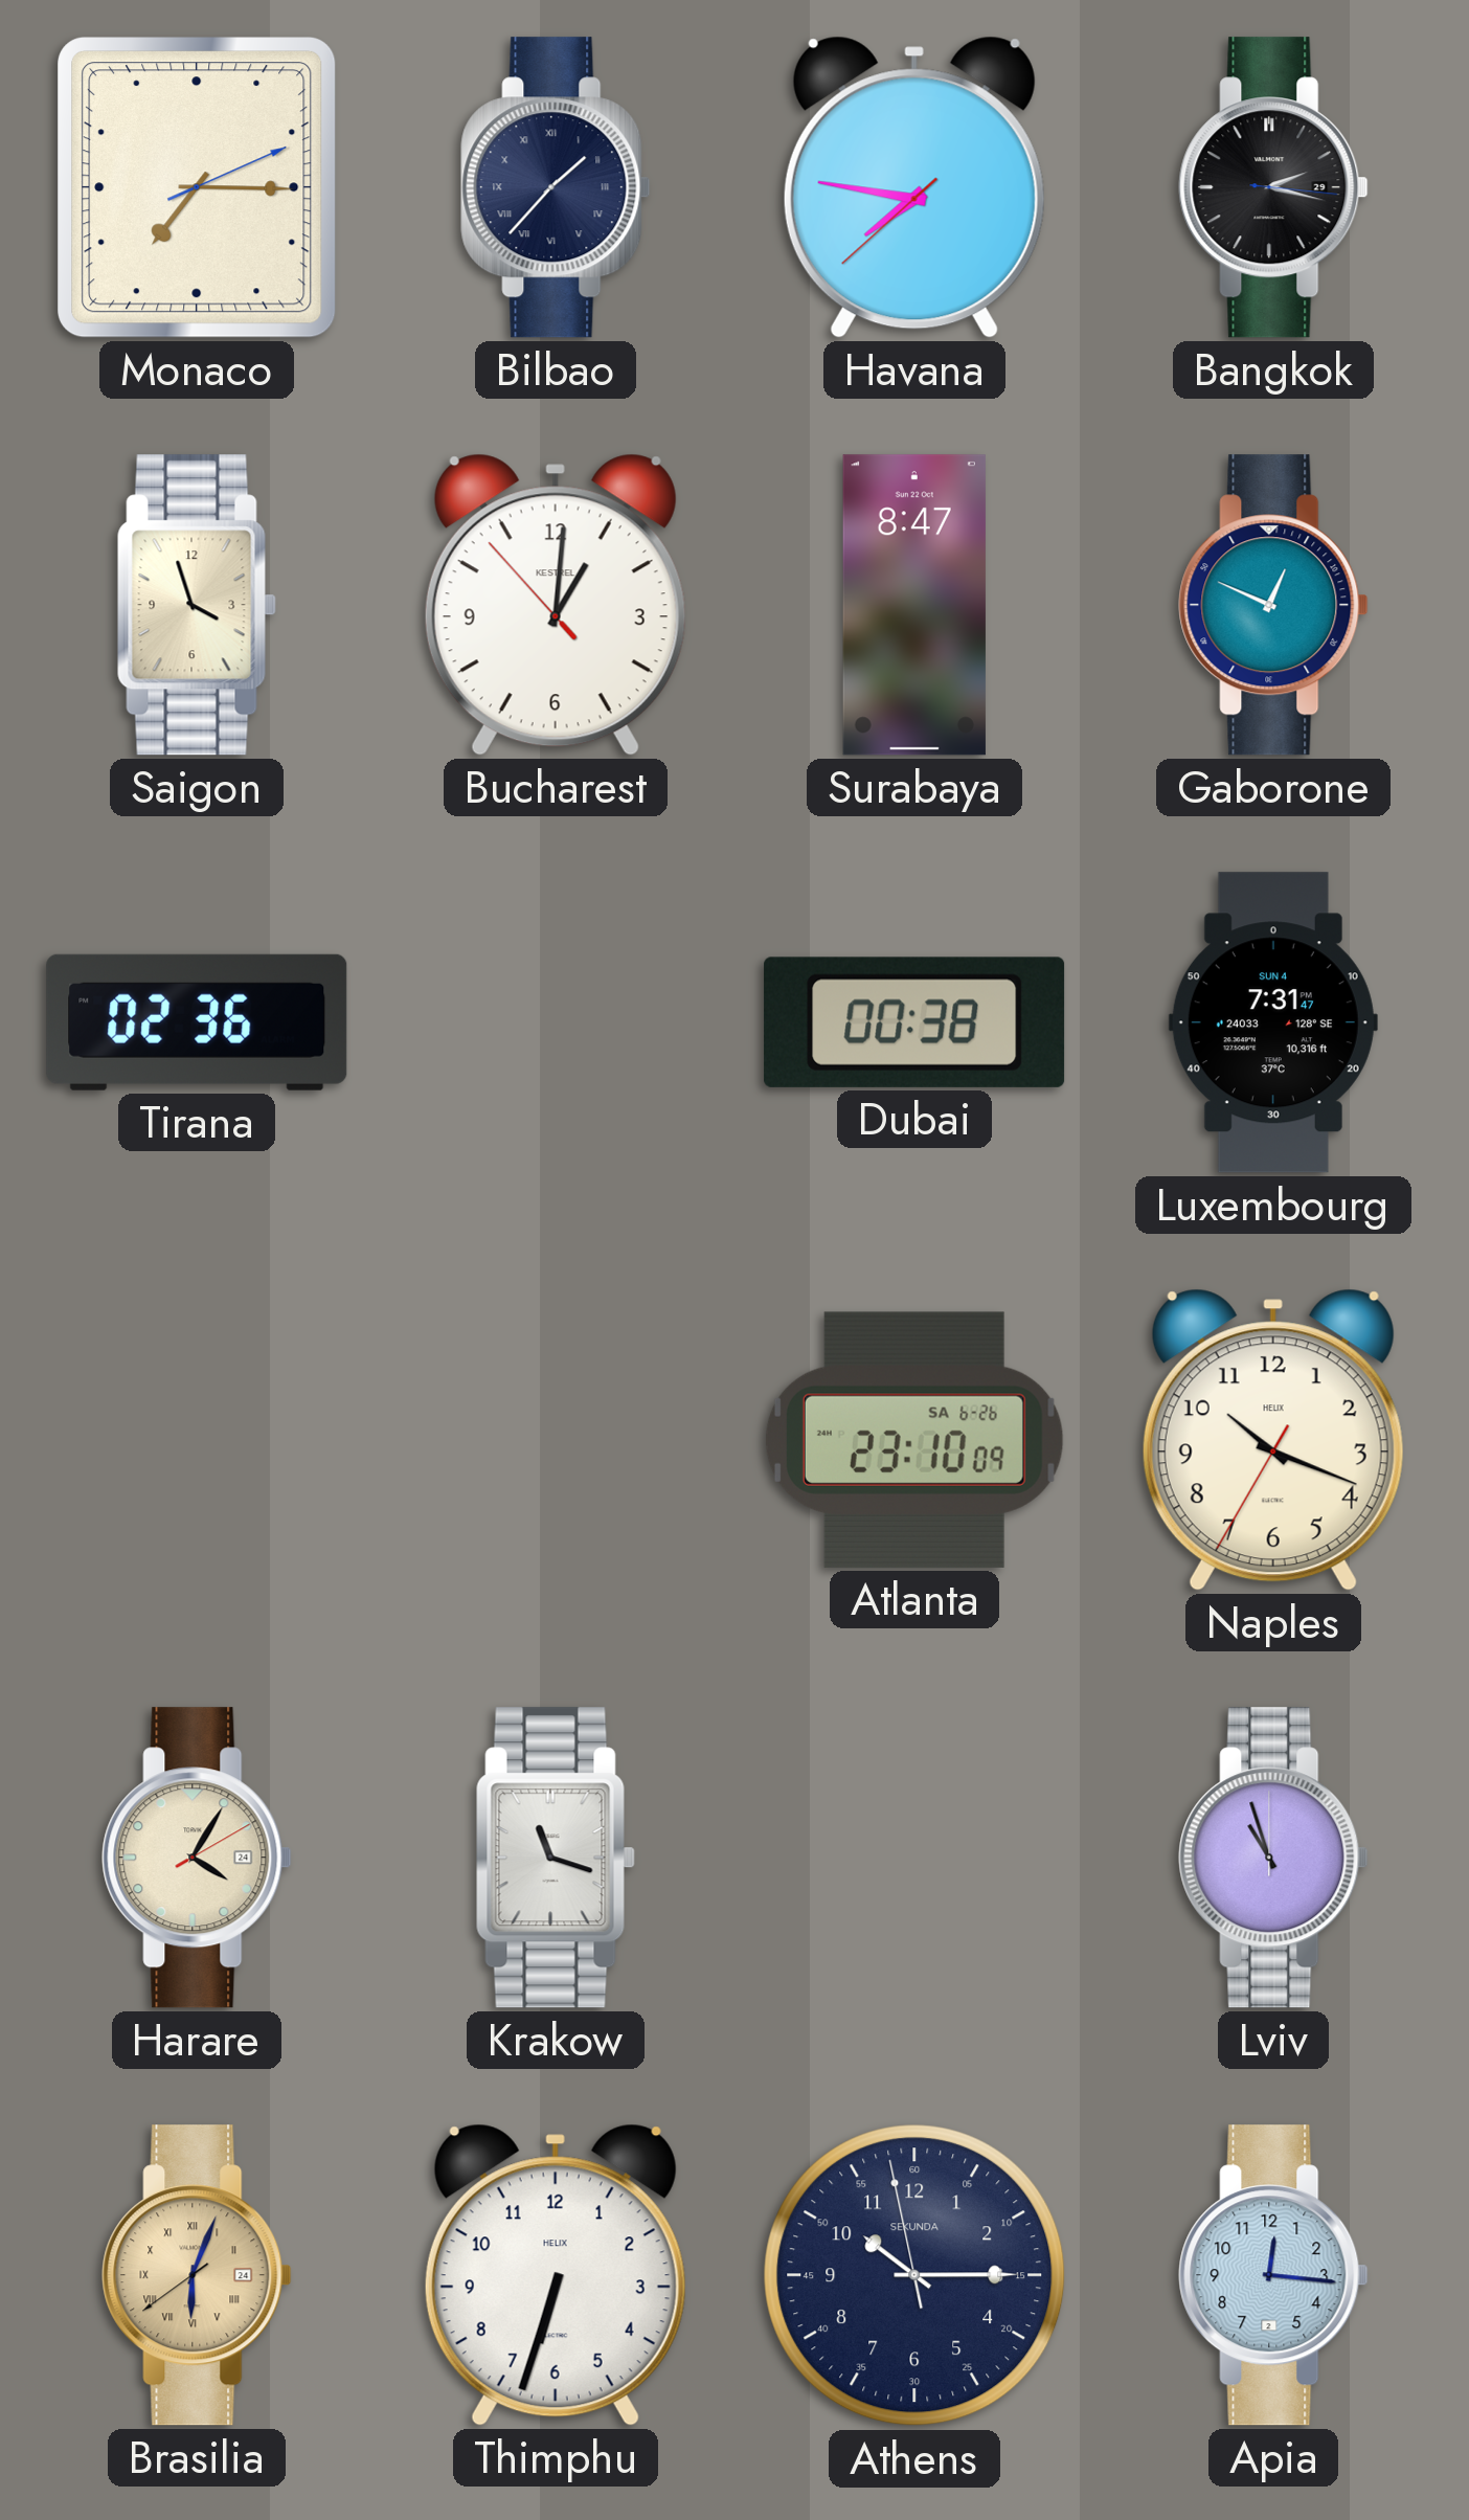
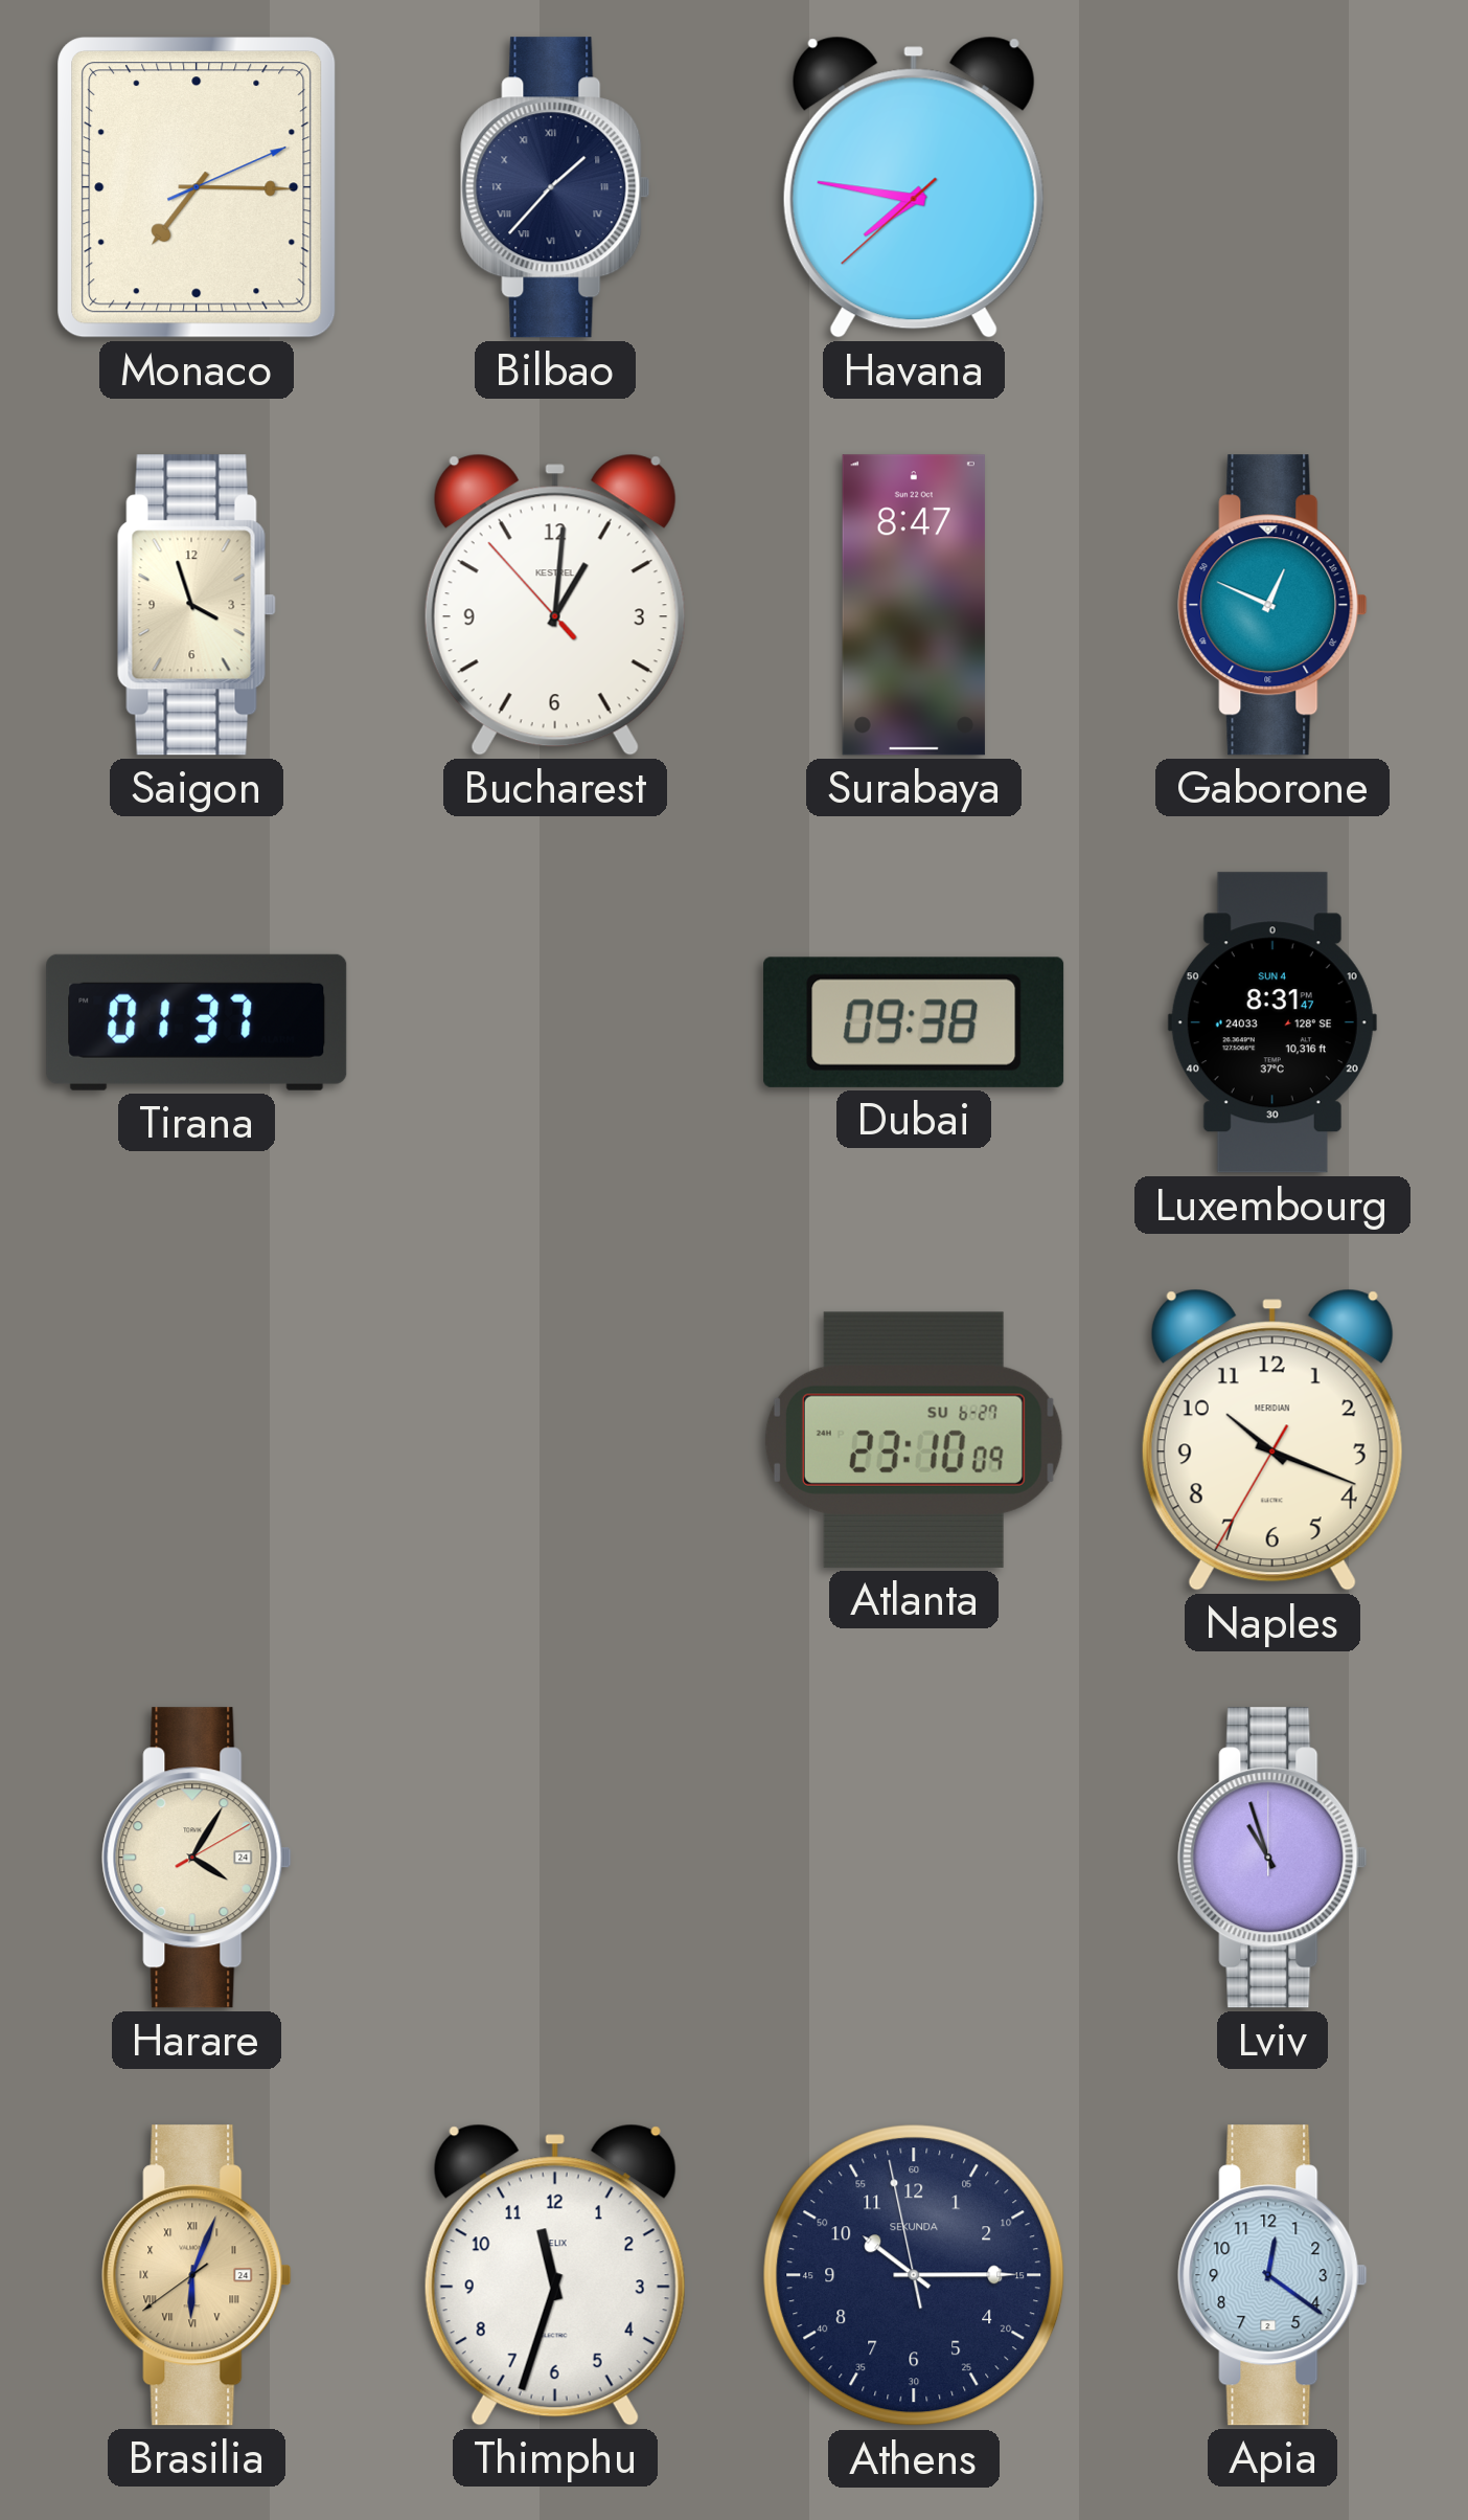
Bangkok: 2:17 -> none
Tirana: 02:36 -> 01:37
Dubai: 00:38 -> 09:38
Luxembourg: 7:31 -> 8:31
Atlanta date: SA 6-26 -> SU 6-27
Naples brand: HELIX -> MERIDIAN
Krakow: 11:18 -> none
Thimphu: 6:33 -> 11:33
Apia: 12:16 -> 12:21
